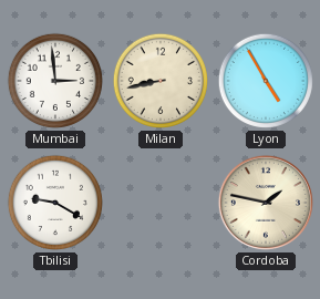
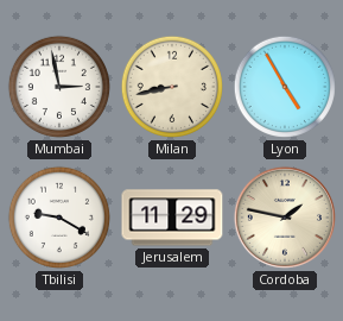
Mumbai: 2:59 -> 2:58
Jerusalem: none -> 11:29
